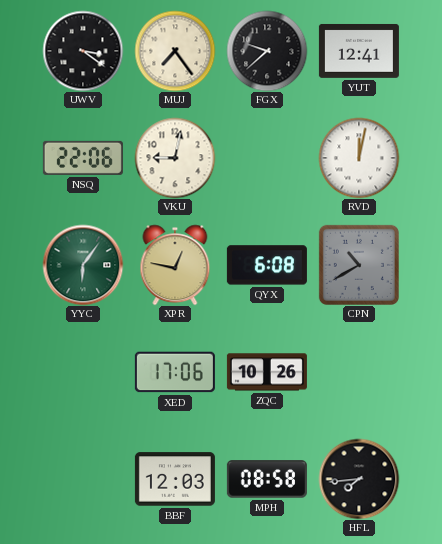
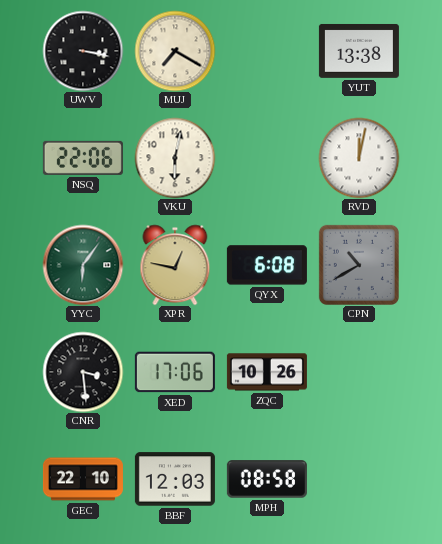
UWV: 3:21 -> 3:17
MUJ: 7:24 -> 7:20
FGX: 9:38 -> none
YUT: 12:41 -> 13:38
VKU: 9:02 -> 6:02
CNR: none -> 3:29
GEC: none -> 22:10
HFL: 7:44 -> none
